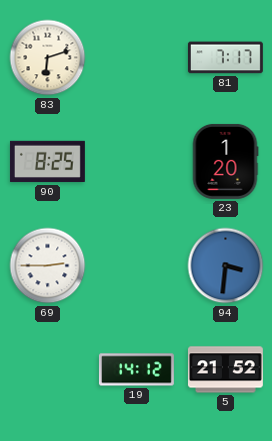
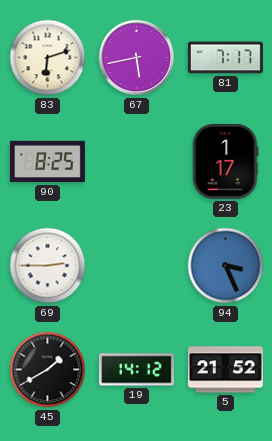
67: none -> 5:43
23: 1:20 -> 1:17
94: 3:31 -> 3:26
45: none -> 1:40
